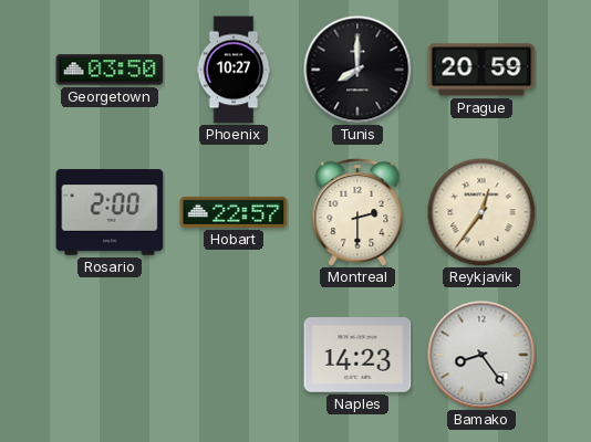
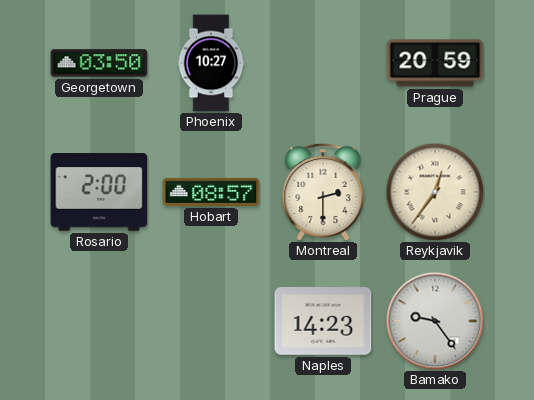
Tunis: 8:00 -> none
Hobart: 22:57 -> 08:57
Bamako: 8:24 -> 9:24
